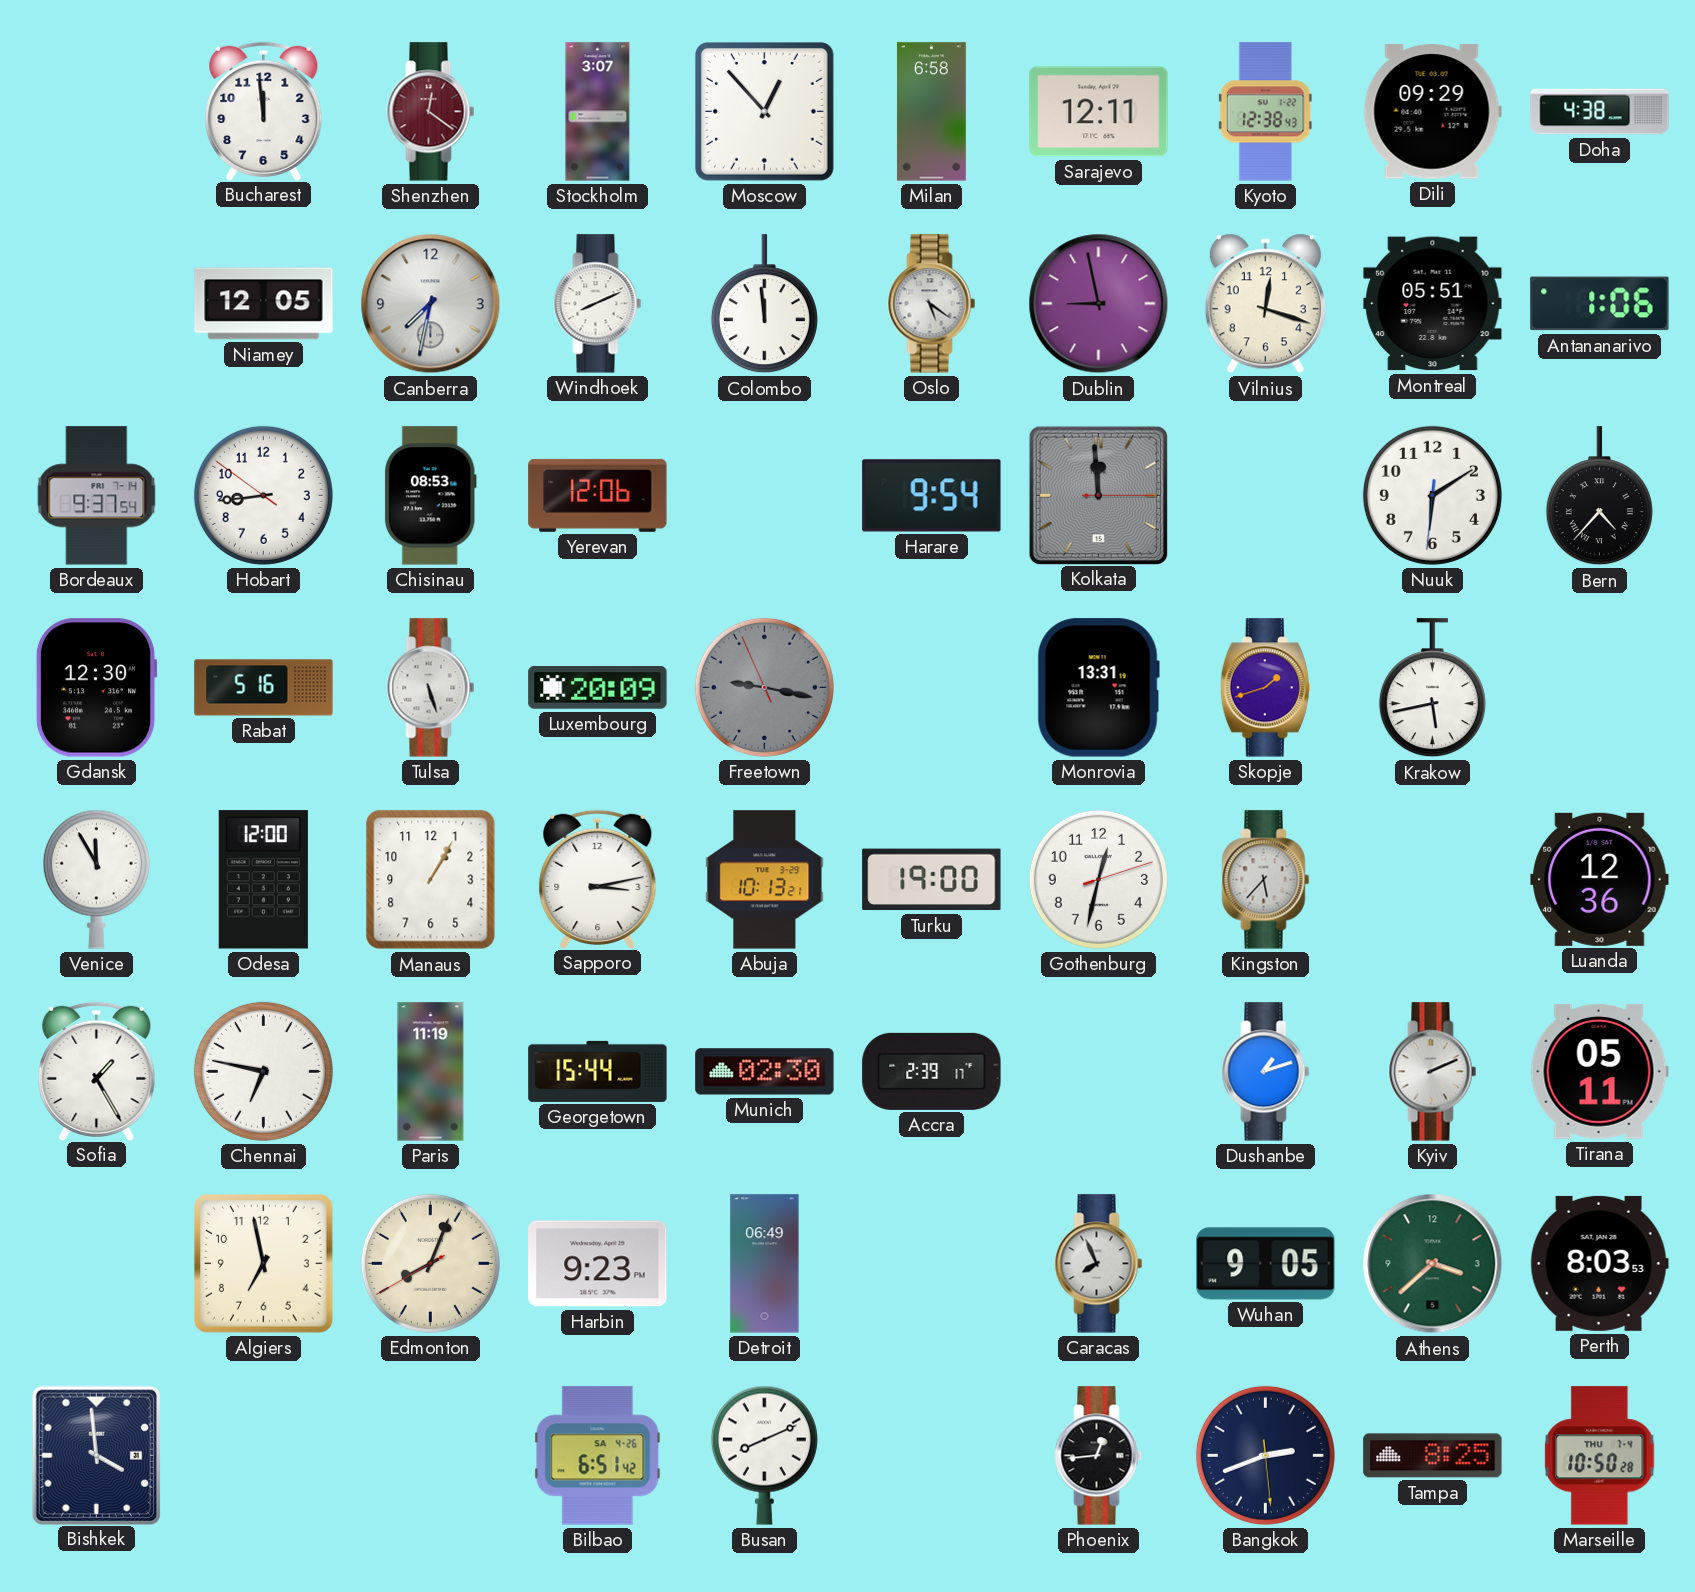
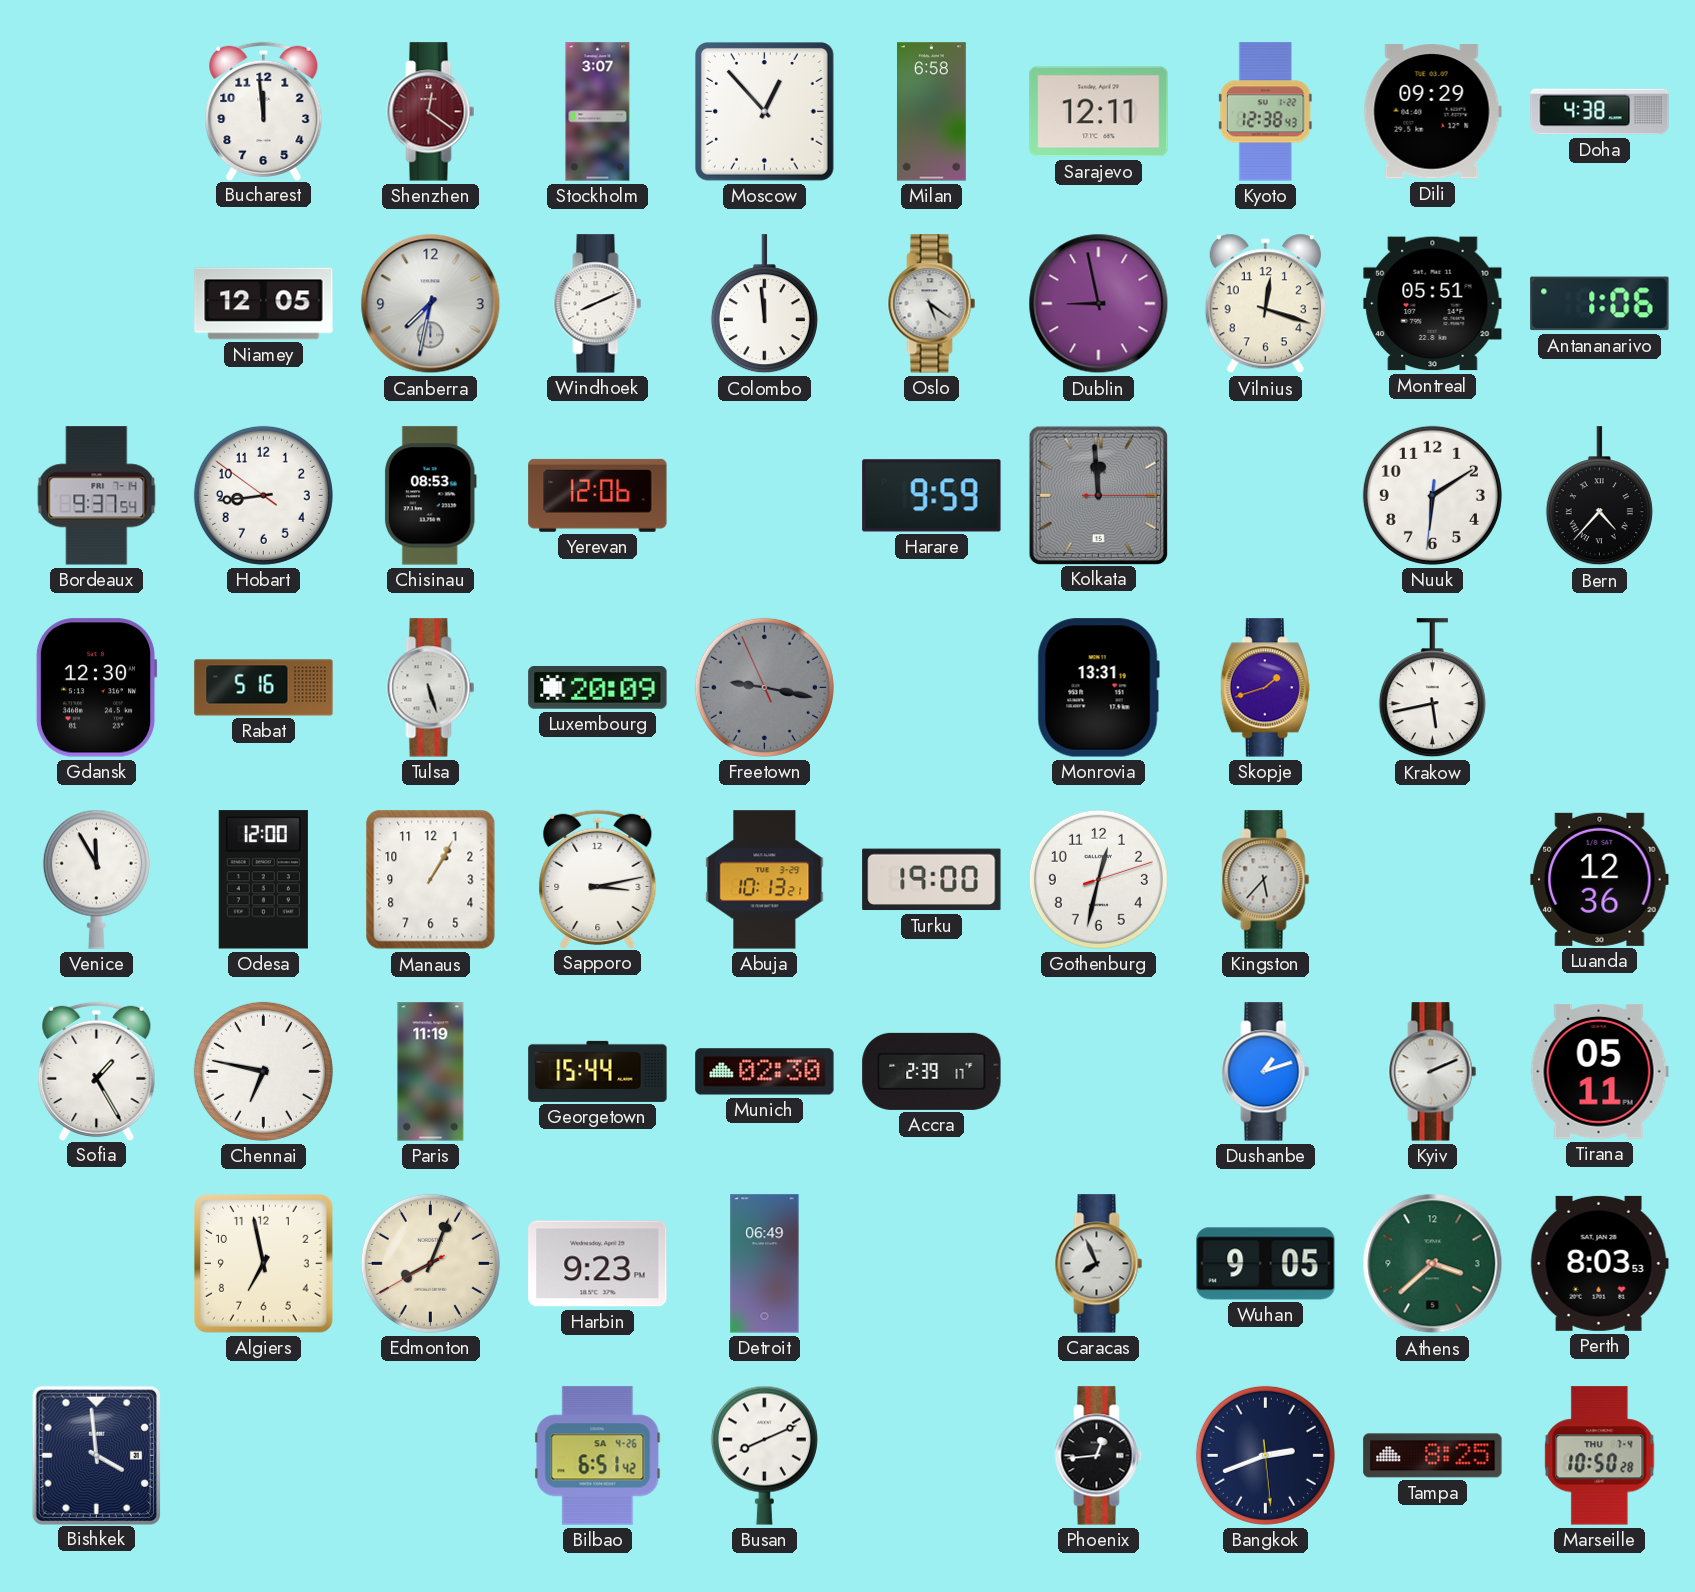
Harare: 9:54 -> 9:59
